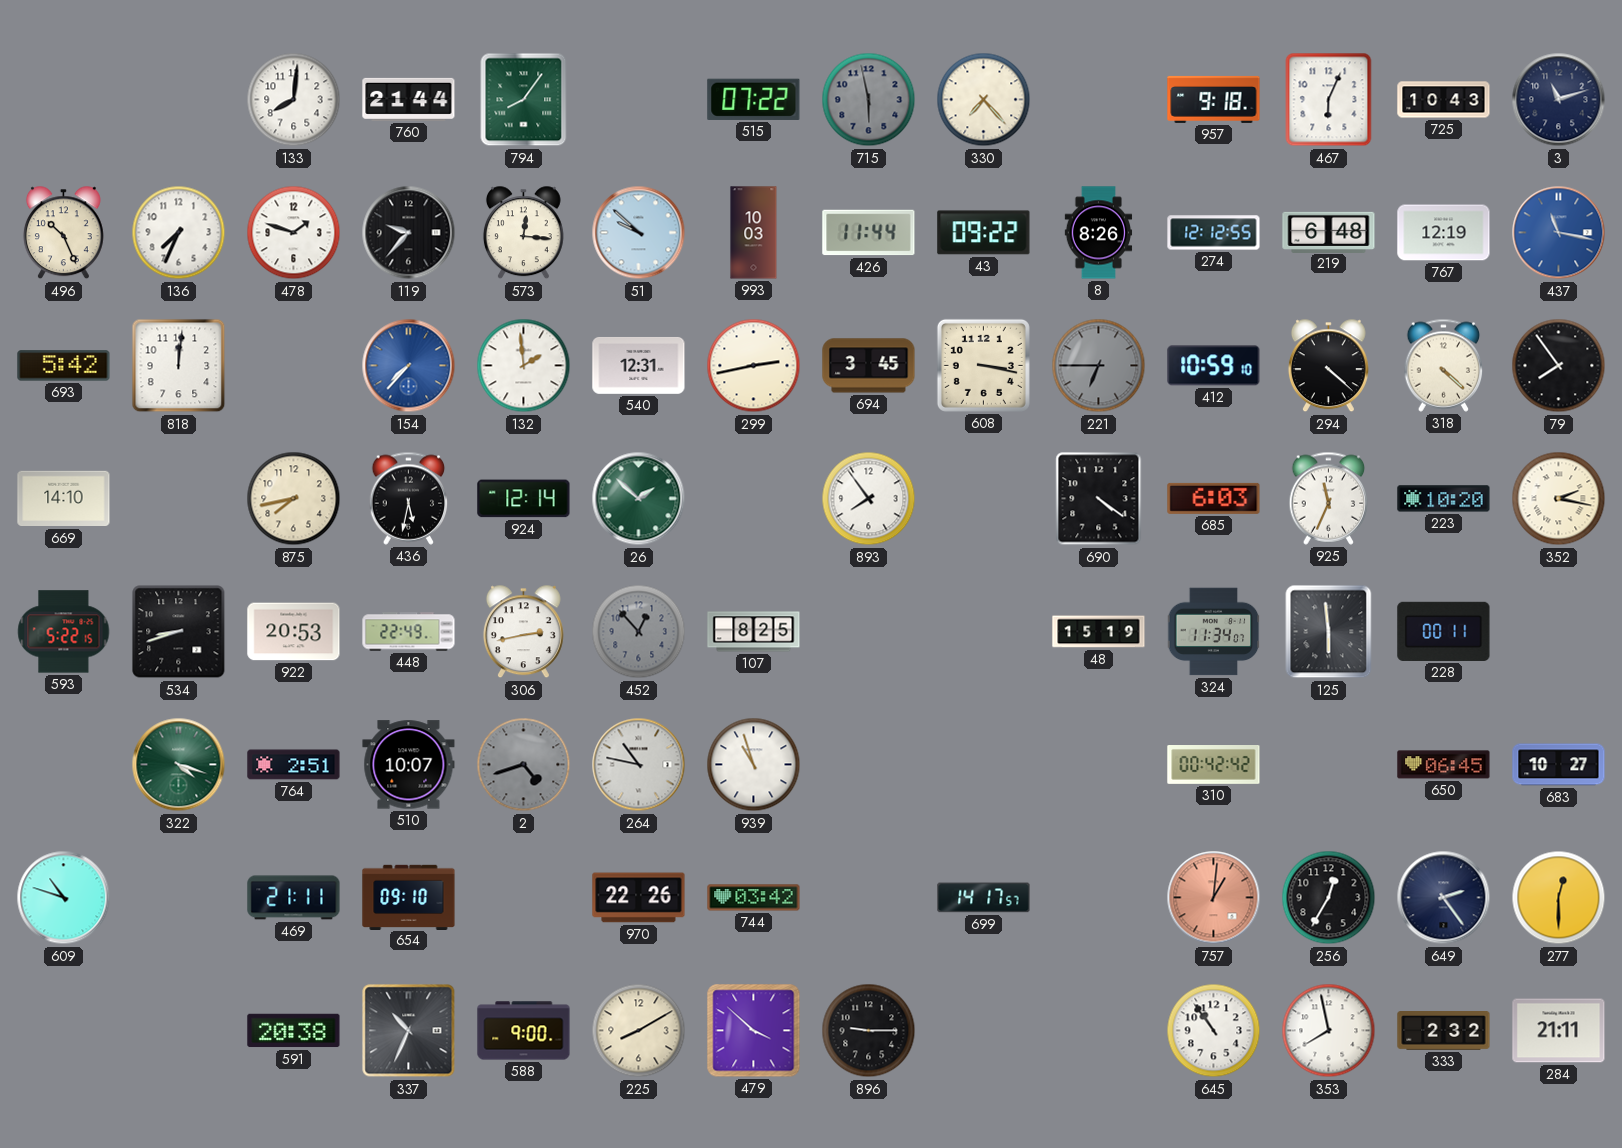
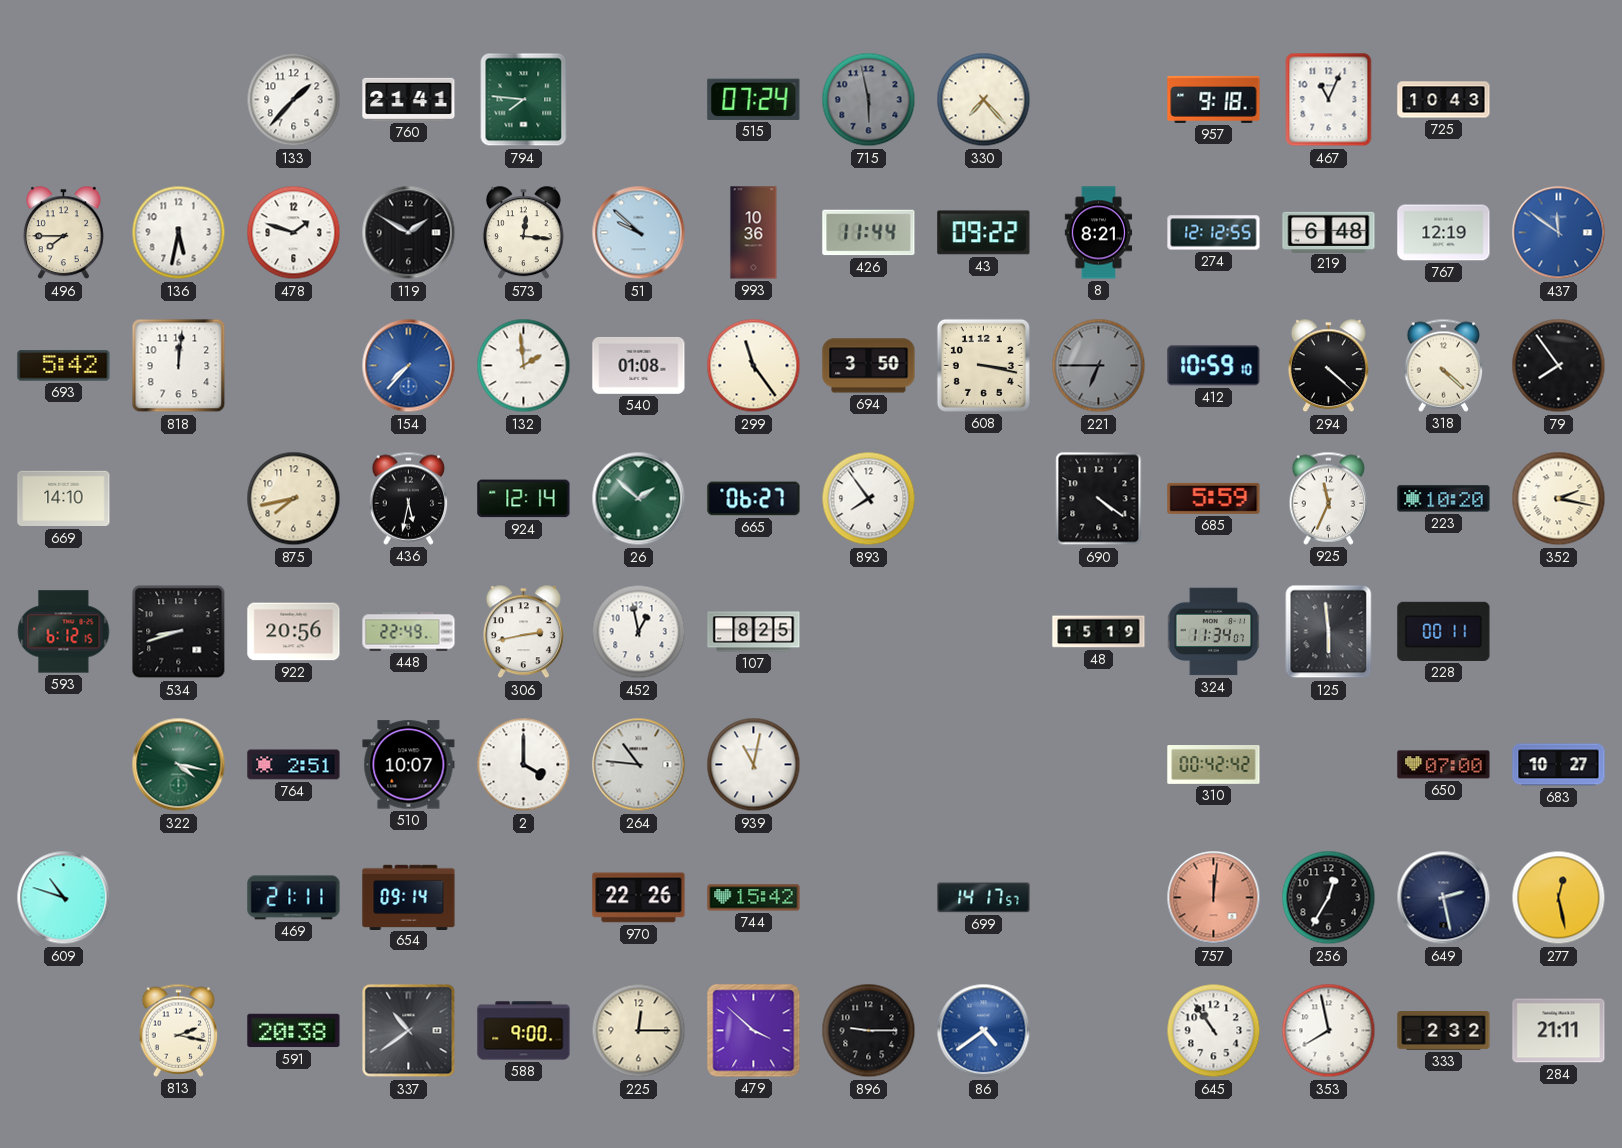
133: 8:01 -> 1:37
760: 21:44 -> 21:41
794: 8:06 -> 7:46
515: 07:22 -> 07:24
467: 6:04 -> 11:04
3: 11:12 -> none
496: 10:26 -> 7:45
136: 7:34 -> 5:32
119: 9:37 -> 1:50
993: 10:03 -> 10:36
8: 8:26 -> 8:21
437: 11:17 -> 11:51
540: 12:31 -> 01:08
299: 2:43 -> 11:24
694: 3:45 -> 3:50
665: none -> 06:27
685: 6:03 -> 5:59
593: 5:22 -> 6:12
922: 20:53 -> 20:56
452: 12:53 -> 12:58
452 dial: grey -> white
322: 4:18 -> 4:17
2: 4:42 -> 4:00
2 dial: grey -> white
264: 10:47 -> 10:46
939: 10:57 -> 11:02
650: 06:45 -> 07:00
654: 09:10 -> 09:14
744: 03:42 -> 15:42
757: 1:01 -> 12:01
649: 2:24 -> 2:28
277: 12:30 -> 12:28
813: none -> 2:17
337: 10:34 -> 10:39
225: 8:10 -> 12:15
86: none -> 4:39
